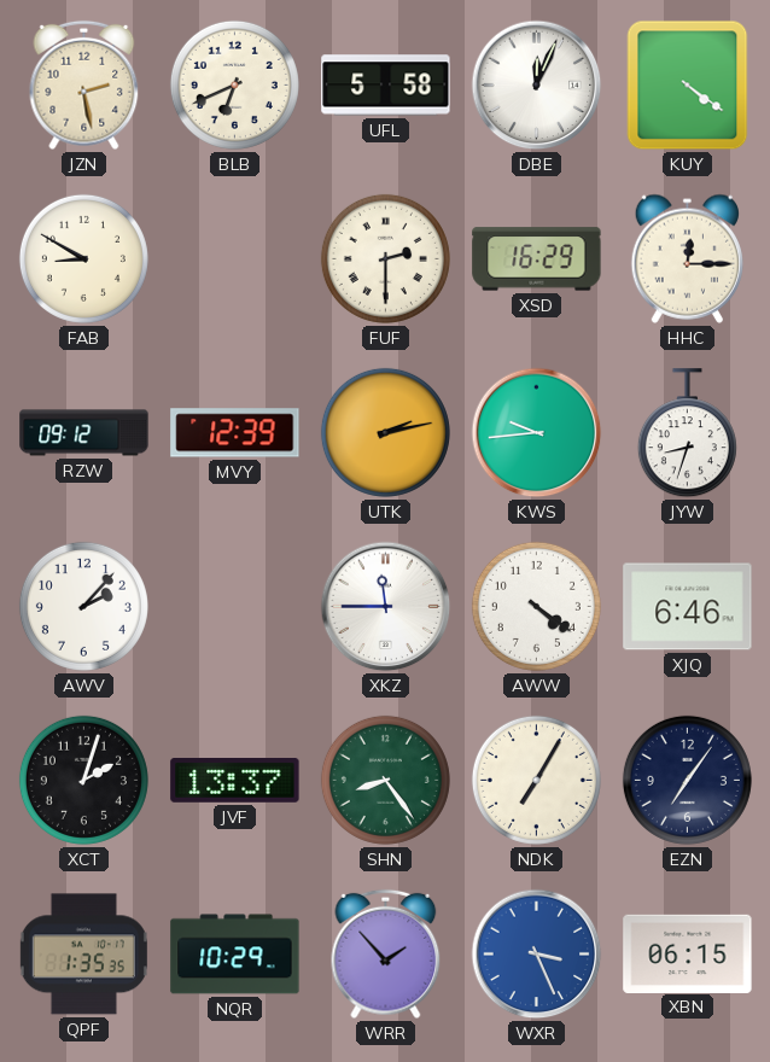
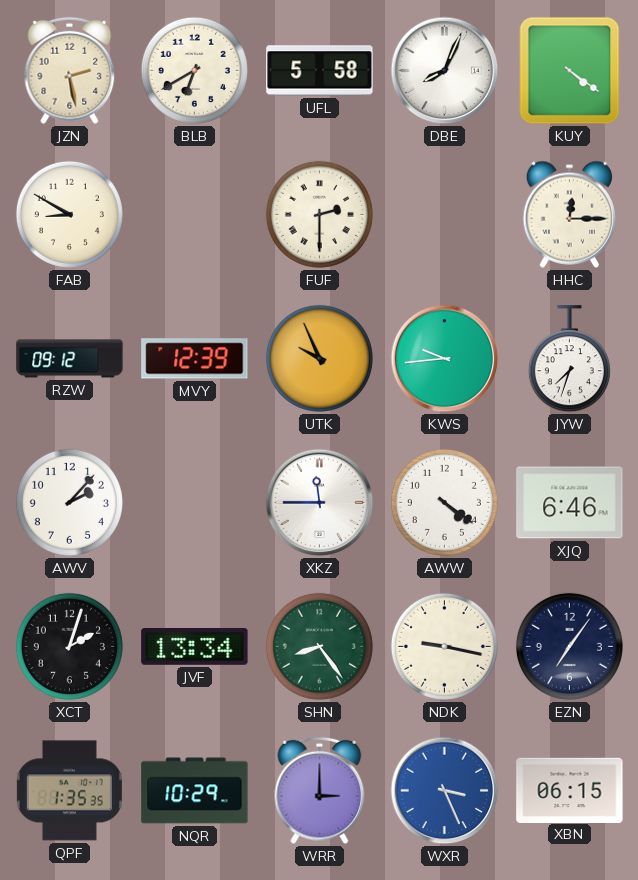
BLB: 6:41 -> 6:40
DBE: 12:04 -> 8:04
XSD: 16:29 -> none
UTK: 2:13 -> 9:56
JYW: 8:33 -> 7:33
JVF: 13:37 -> 13:34
NDK: 7:05 -> 9:17
WRR: 1:53 -> 3:00
